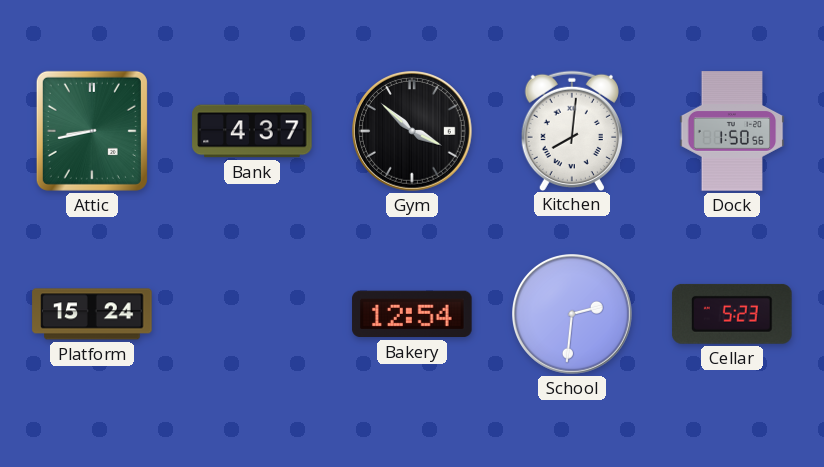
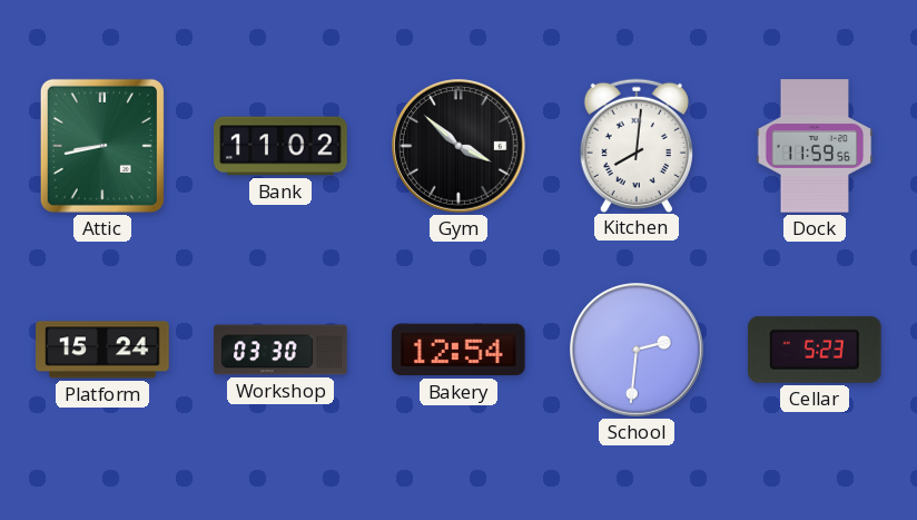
Bank: 4:37 -> 11:02
Dock: 1:50 -> 11:59
Workshop: none -> 03:30
